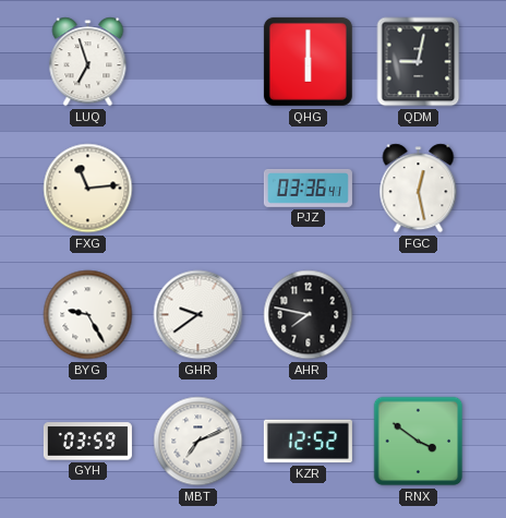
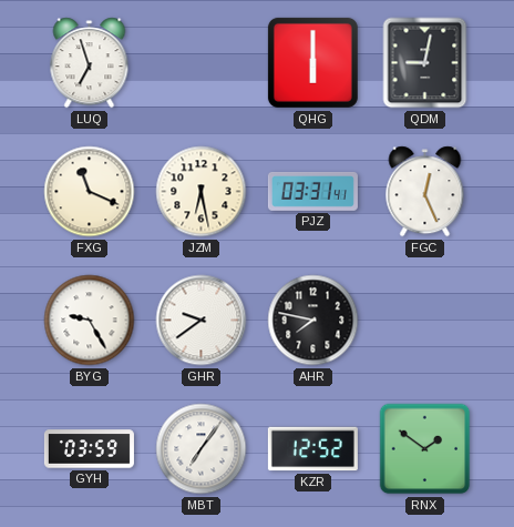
FXG: 11:14 -> 11:19
JZM: none -> 6:28
PJZ: 03:36 -> 03:31
FGC: 12:28 -> 12:26
MBT: 7:11 -> 7:06
RNX: 3:51 -> 1:51
